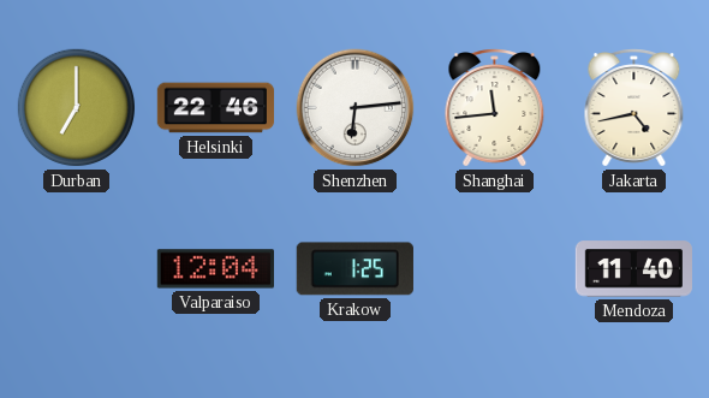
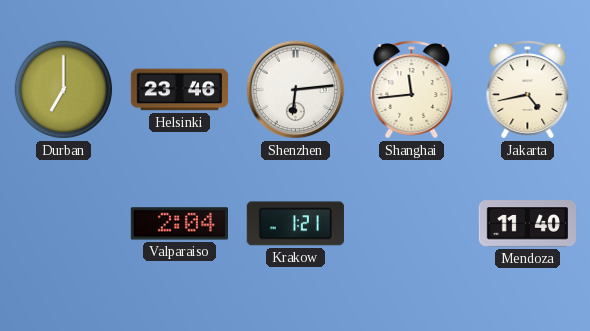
Helsinki: 22:46 -> 23:46
Valparaiso: 12:04 -> 2:04
Krakow: 1:25 -> 1:21
